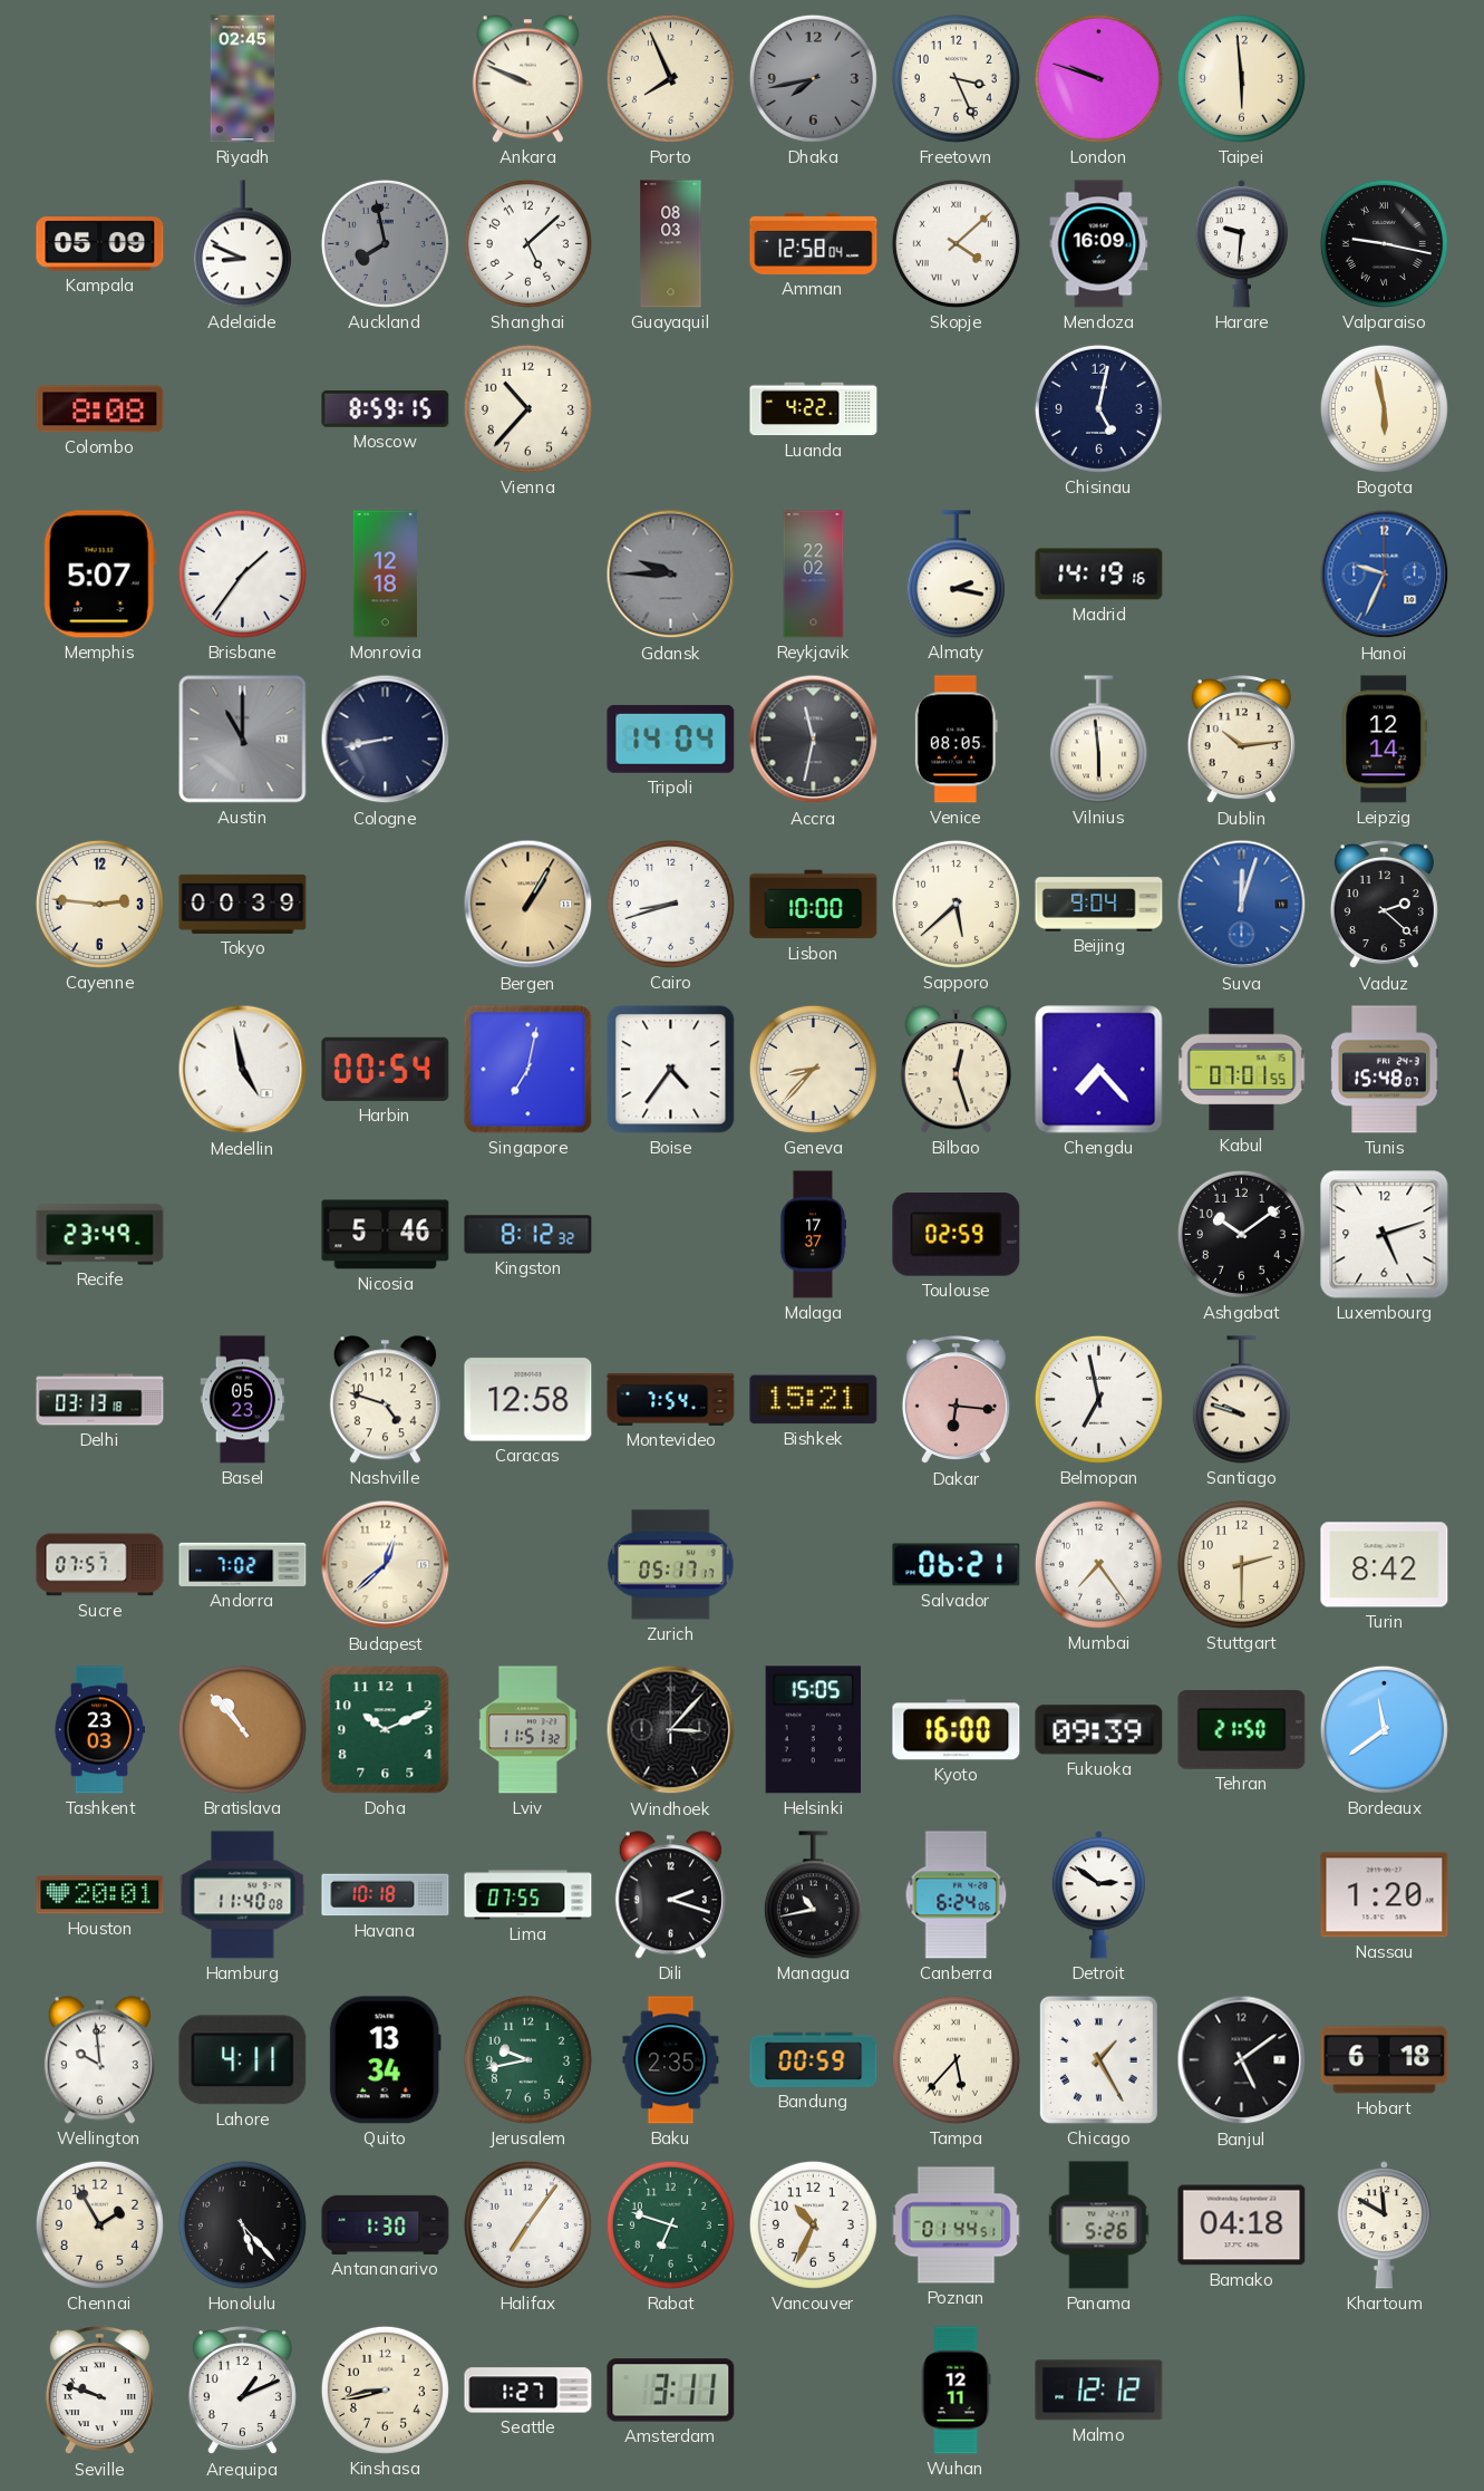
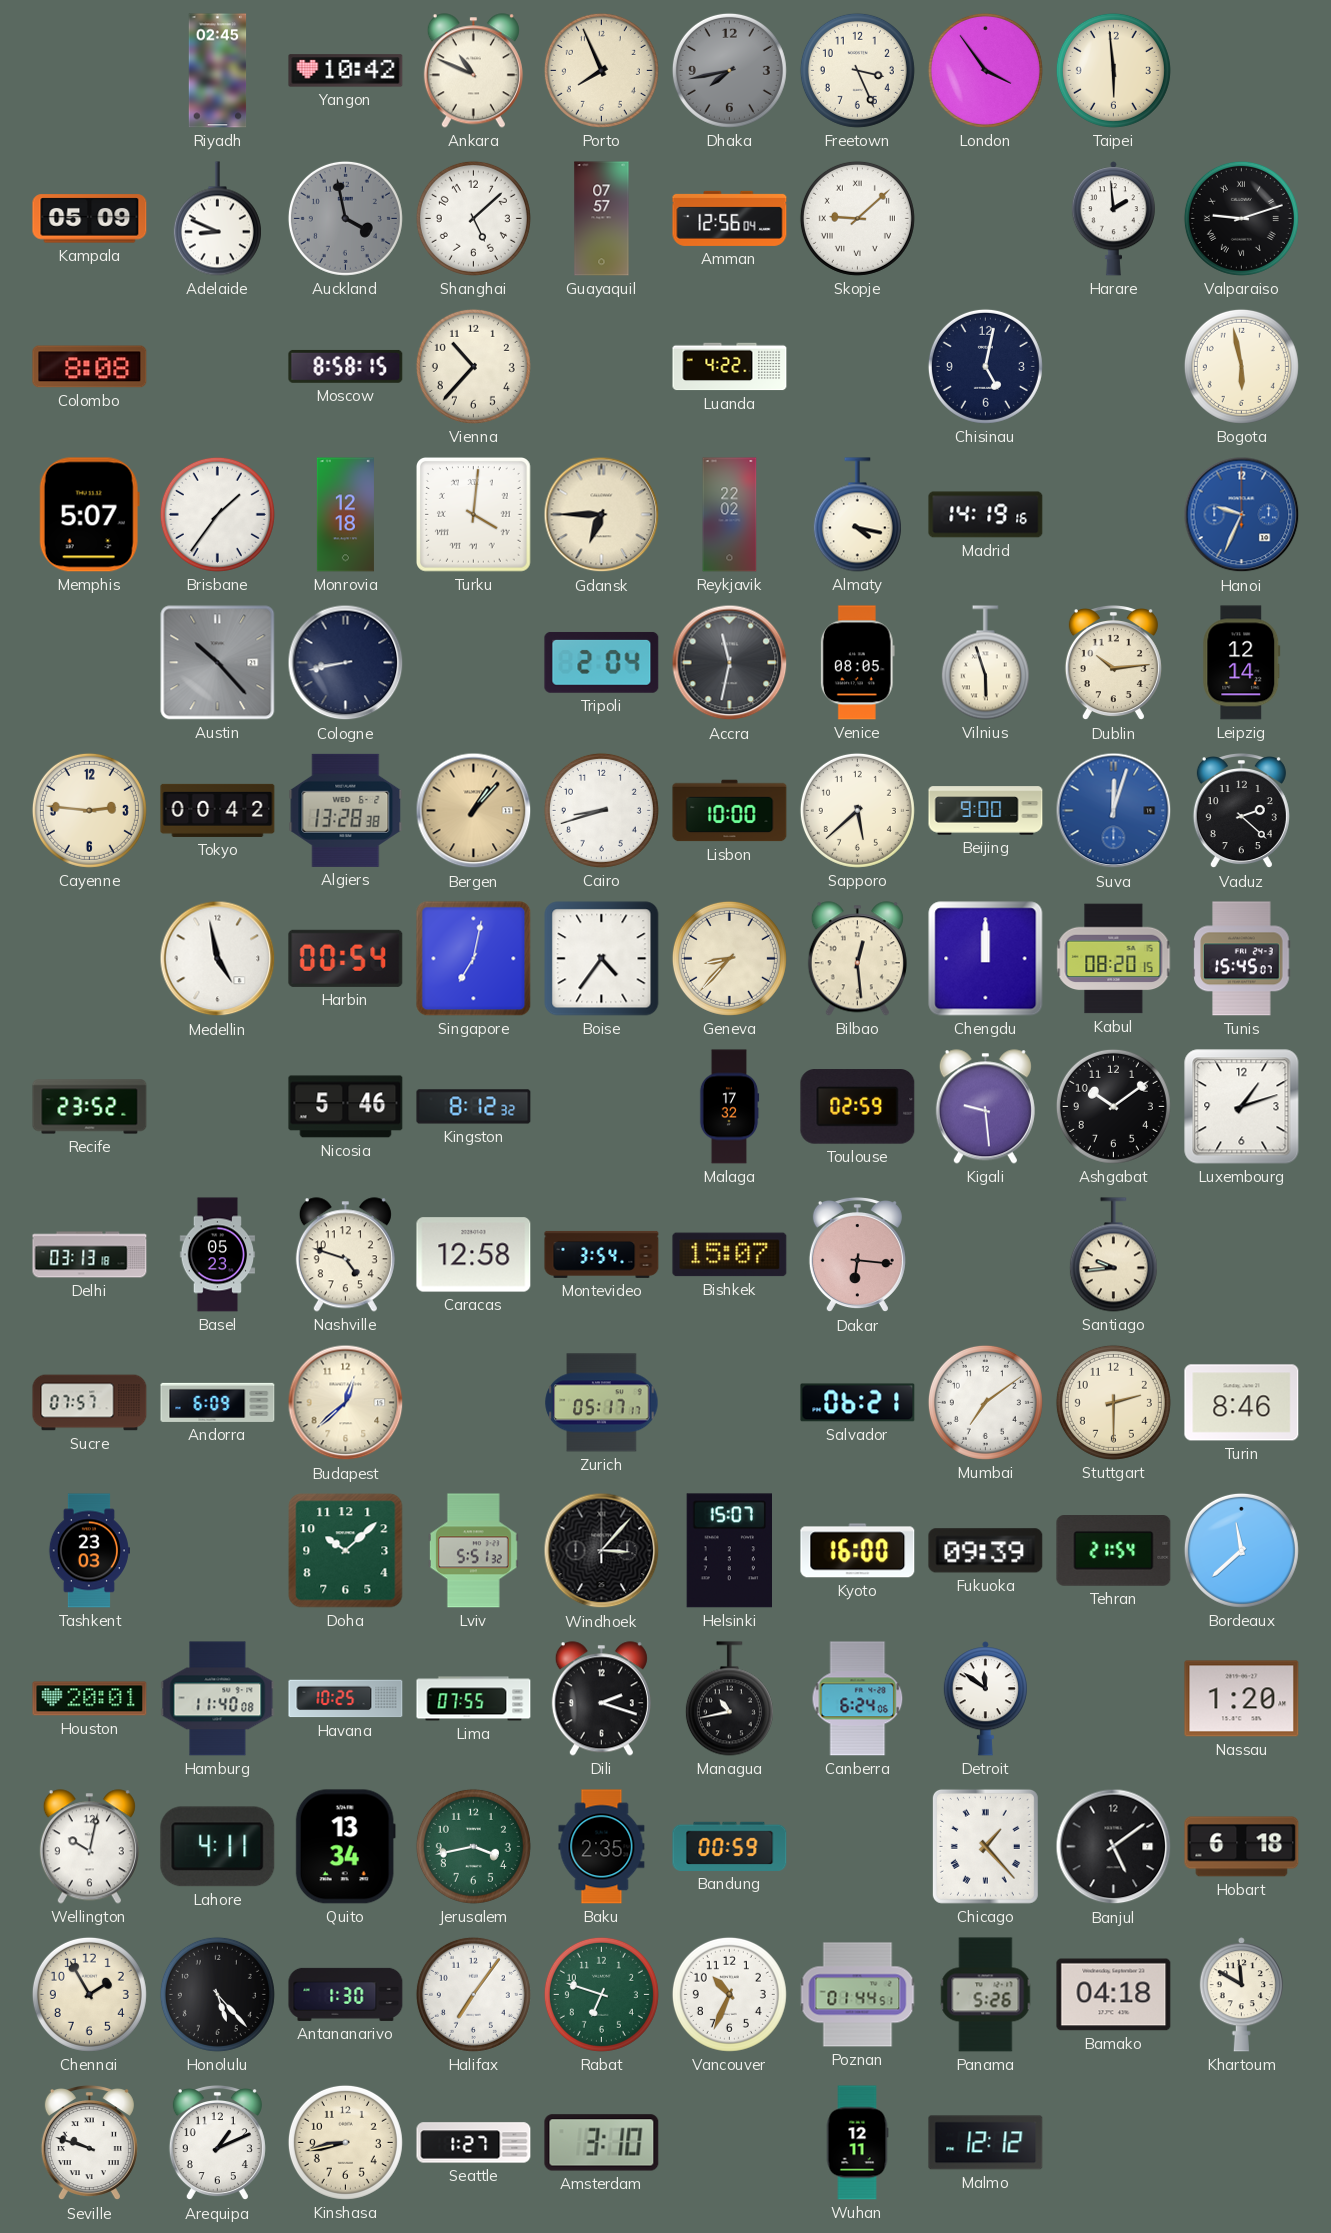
Yangon: none -> 10:42
Ankara: 9:49 -> 10:49
London: 9:48 -> 3:54
Auckland: 7:58 -> 3:58
Guayaquil: 08:03 -> 07:57
Amman: 12:58 -> 12:56
Skopje: 4:08 -> 9:08
Mendoza: 16:09 -> none
Harare: 9:31 -> 1:59
Valparaiso: 9:17 -> 9:12
Moscow: 8:59 -> 8:58
Turku: none -> 4:01
Gdansk: 9:45 -> 6:45
Gdansk dial: grey -> cream
Almaty: 2:17 -> 4:17
Austin: 11:00 -> 10:23
Tripoli: 14:04 -> 2:04
Vilnius: 5:59 -> 5:57
Tokyo: 00:39 -> 00:42
Algiers: none -> 13:28
Bergen: 1:05 -> 1:07
Beijing: 9:04 -> 9:00
Bilbao: 12:27 -> 12:29
Chengdu: 7:23 -> 12:00
Kabul: 07:01 -> 08:20
Tunis: 15:48 -> 15:45
Recife: 23:49 -> 23:52
Malaga: 17:37 -> 17:32
Kigali: none -> 9:29
Luxembourg: 5:12 -> 1:12
Montevideo: 7:54 -> 3:54
Bishkek: 15:21 -> 15:07
Belmopan: 6:58 -> none
Santiago: 9:48 -> 9:44
Andorra: 7:02 -> 6:09
Mumbai: 7:24 -> 7:09
Turin: 8:42 -> 8:46
Bratislava: 10:53 -> none
Doha: 10:11 -> 10:08
Lviv: 11:51 -> 5:51
Helsinki: 15:05 -> 15:07
Tehran: 21:50 -> 21:54
Bordeaux: 11:39 -> 11:38
Havana: 10:18 -> 10:25
Detroit: 2:51 -> 11:51
Wellington: 9:59 -> 10:02
Jerusalem: 9:43 -> 3:43
Tampa: 5:37 -> none
Chicago: 1:25 -> 1:23
Amsterdam: 3:11 -> 3:10
